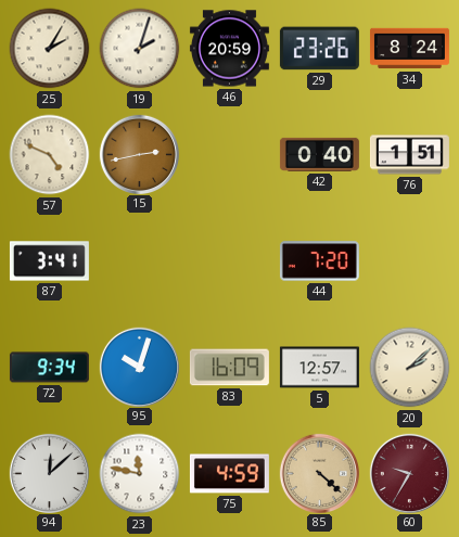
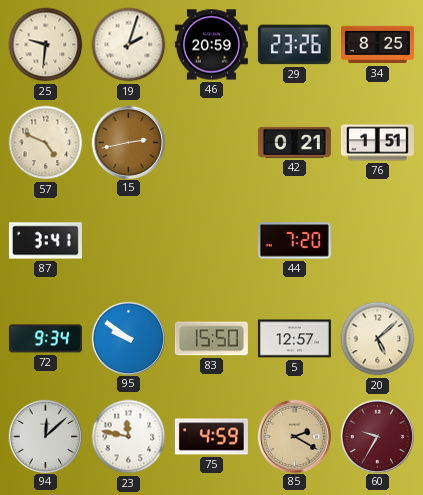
25: 2:05 -> 9:31
34: 8:24 -> 8:25
42: 0:40 -> 0:21
95: 10:03 -> 9:51
83: 16:09 -> 15:50
20: 2:08 -> 5:08
85: 4:22 -> 2:20
